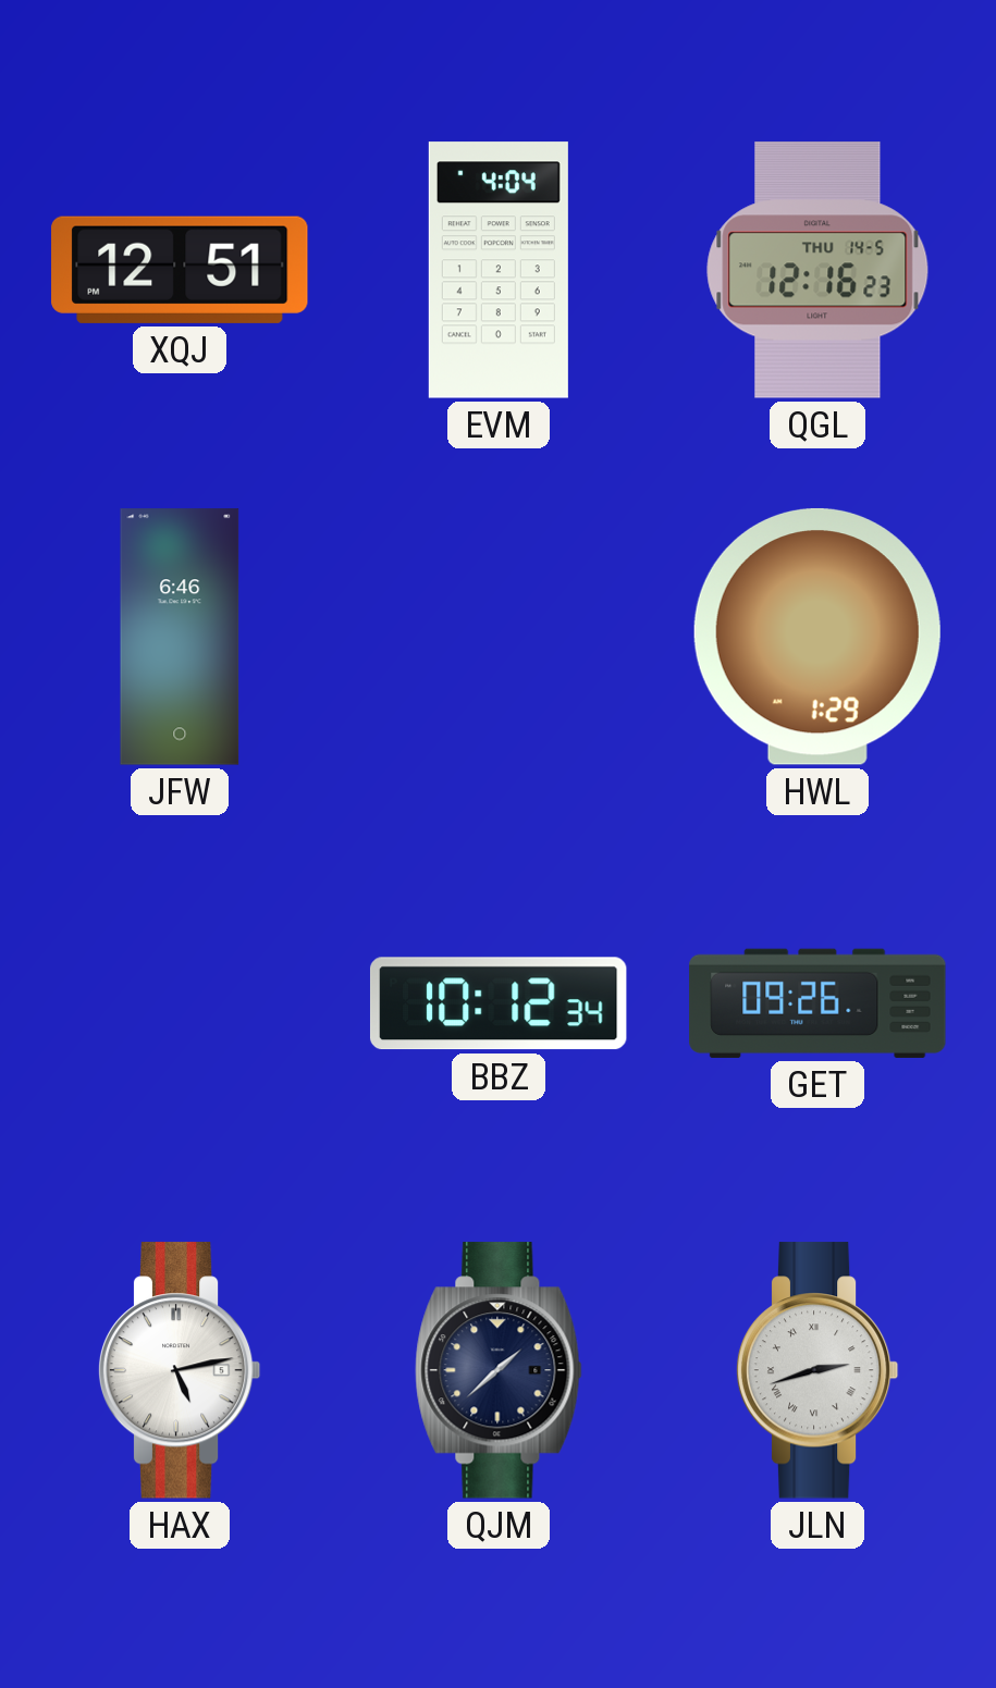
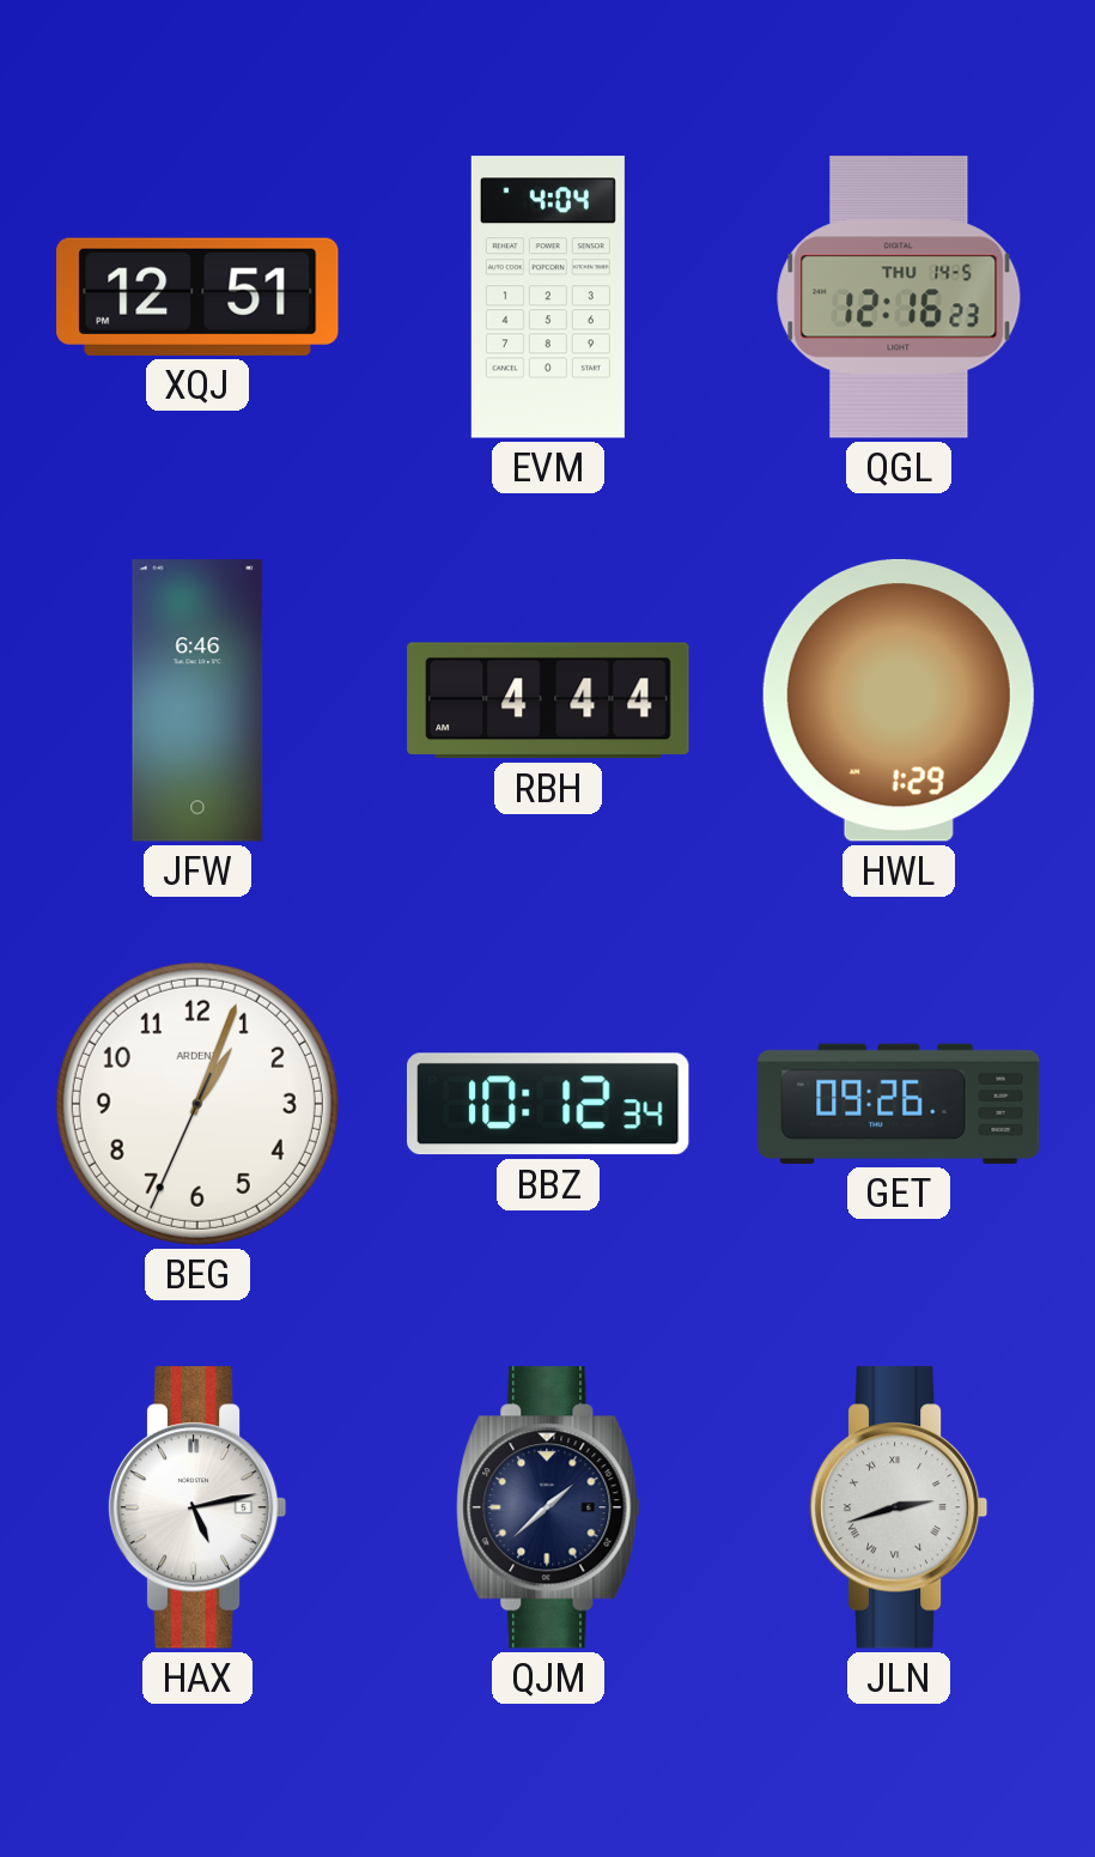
RBH: none -> 4:44
BEG: none -> 1:03
